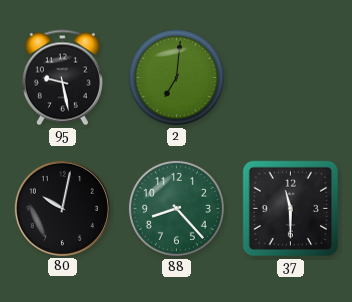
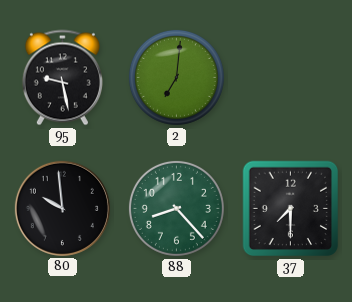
80: 10:02 -> 9:59
37: 11:30 -> 7:30
